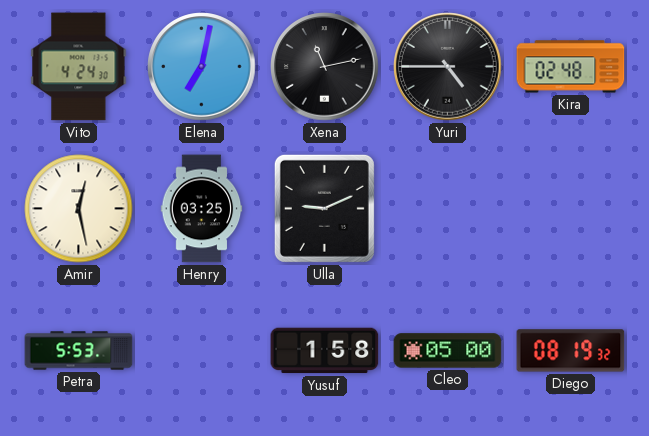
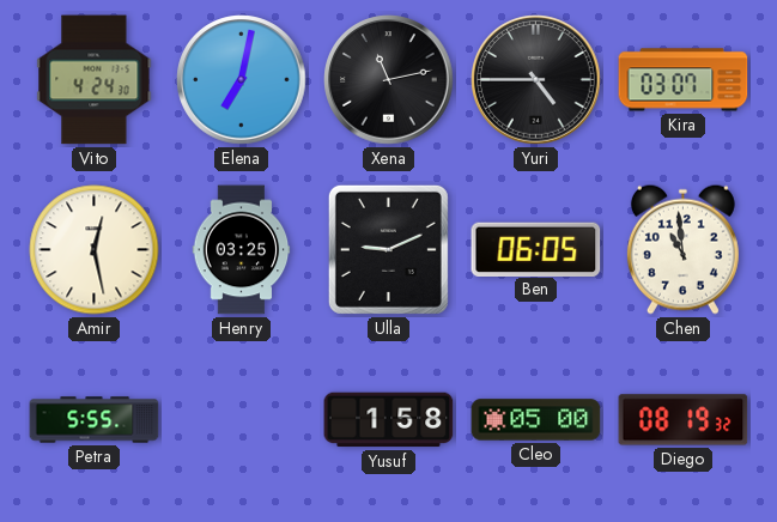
Kira: 02:48 -> 03:07
Ben: none -> 06:05
Chen: none -> 10:59
Petra: 5:53 -> 5:55
